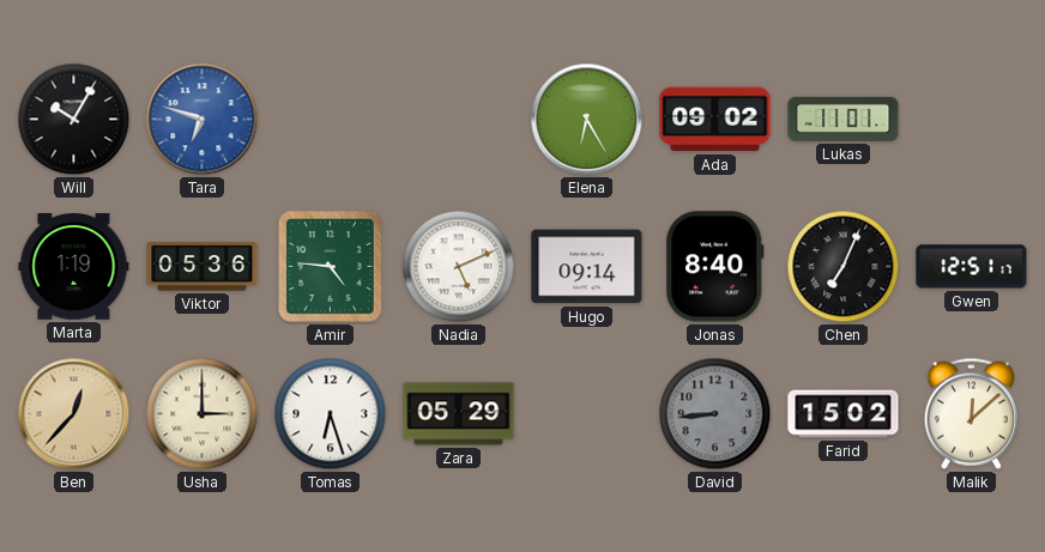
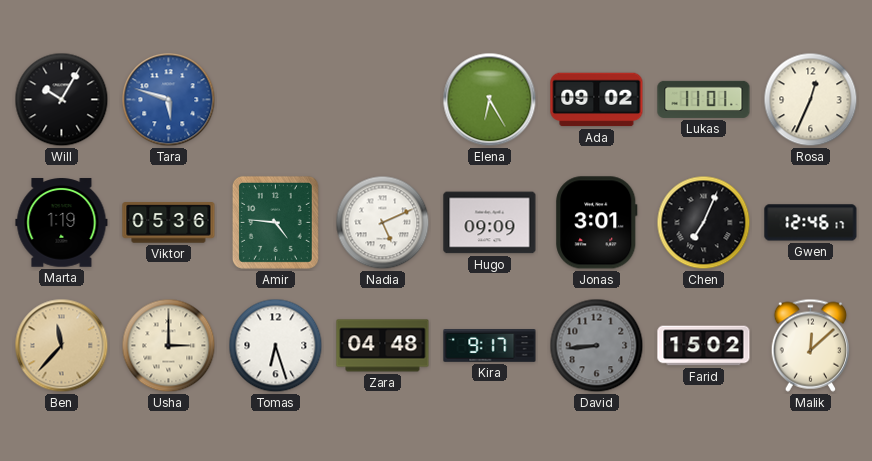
Tara: 6:48 -> 5:48
Rosa: none -> 12:34
Hugo: 09:14 -> 09:09
Jonas: 8:40 -> 3:01
Gwen: 12:51 -> 12:46
Ben: 12:37 -> 11:37
Zara: 05:29 -> 04:48
Kira: none -> 9:17
